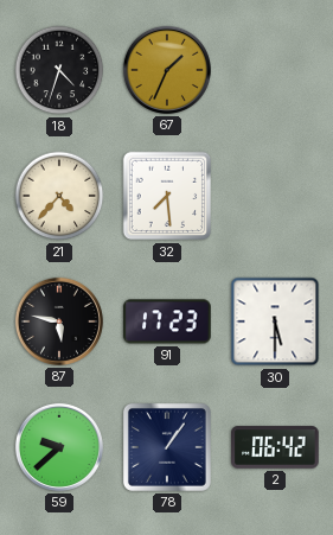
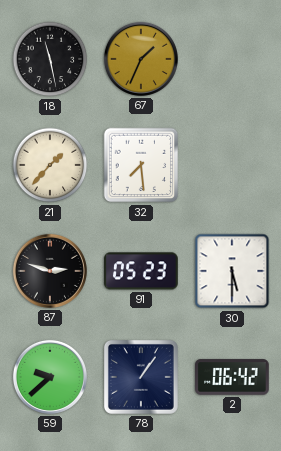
18: 4:33 -> 11:28
21: 4:37 -> 1:37
87: 5:47 -> 2:48
91: 17:23 -> 05:23
